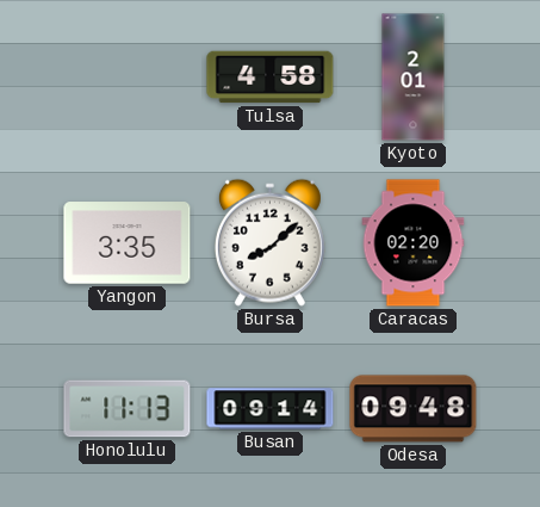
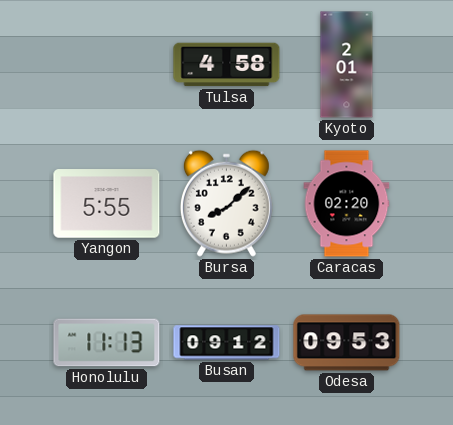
Yangon: 3:35 -> 5:55
Busan: 09:14 -> 09:12
Odesa: 09:48 -> 09:53
